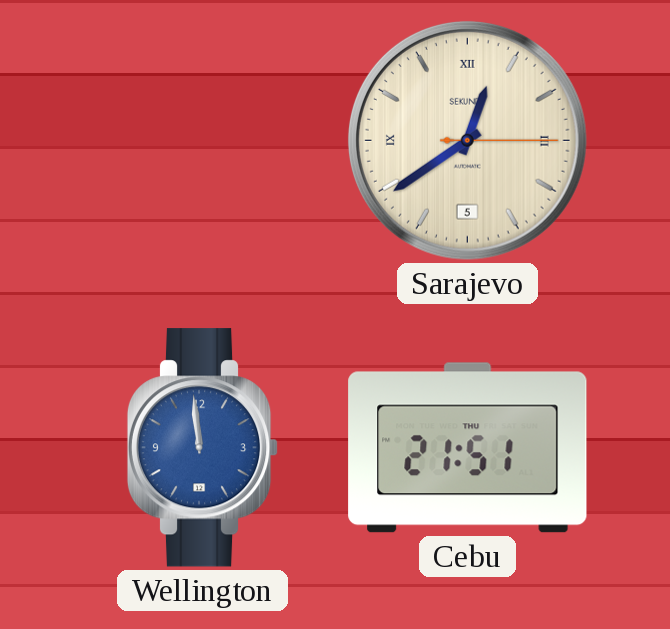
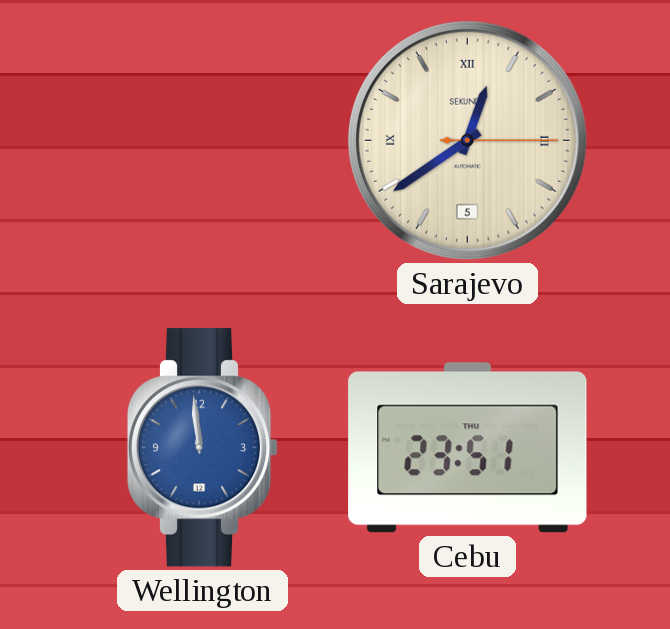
Cebu: 21:51 -> 23:51
